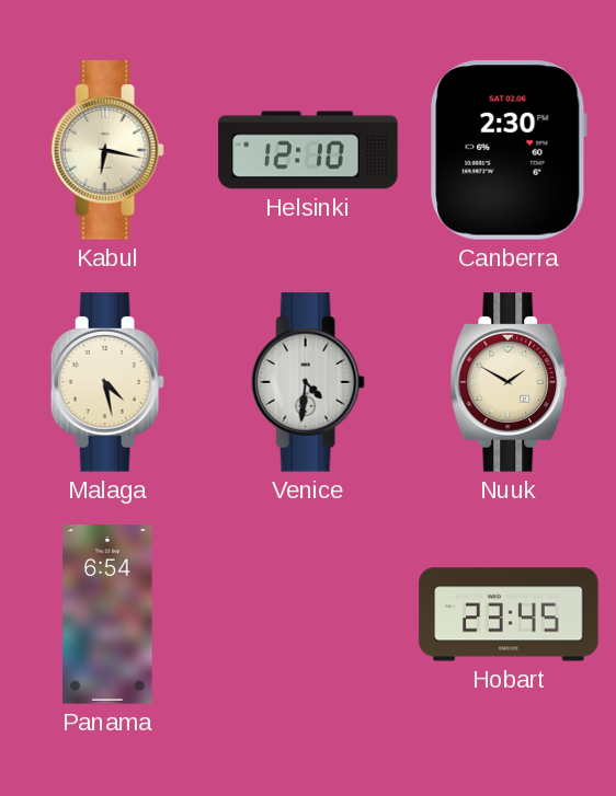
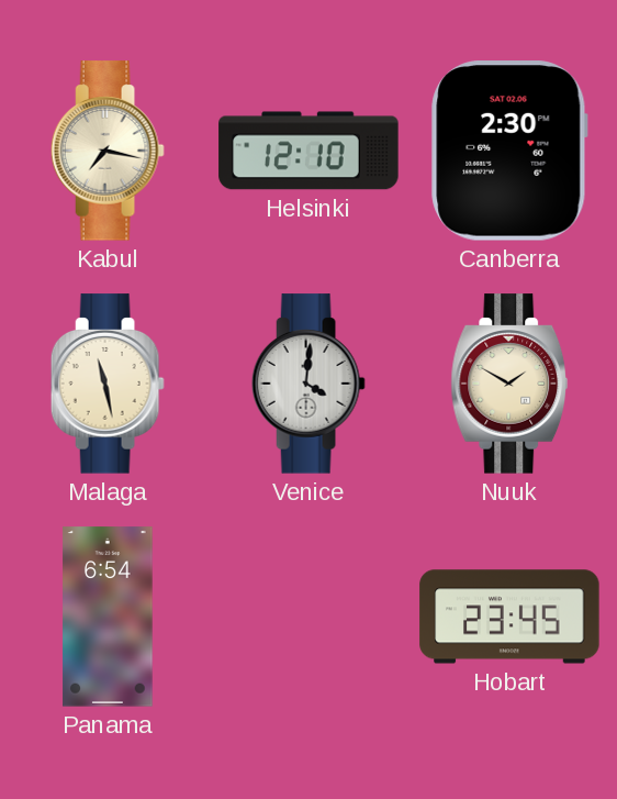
Kabul: 6:17 -> 7:17
Malaga: 4:28 -> 11:28
Venice: 4:31 -> 4:01
